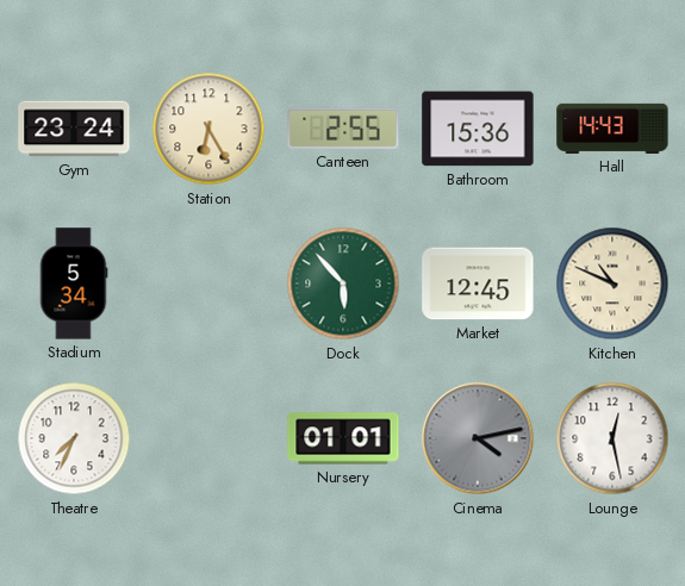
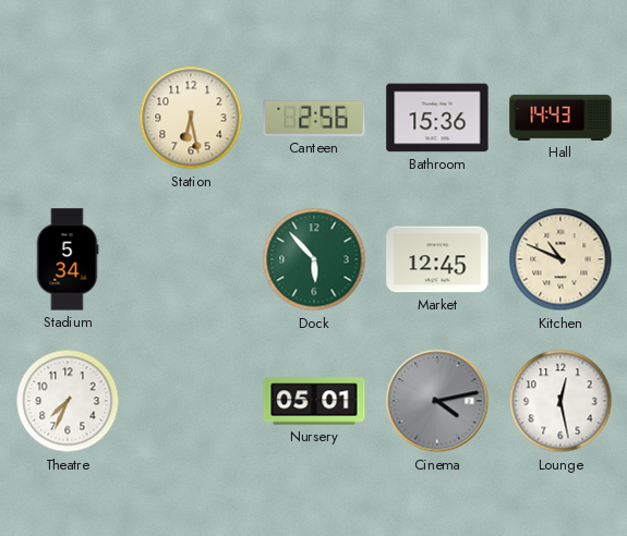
Gym: 23:24 -> none
Station: 6:25 -> 6:28
Canteen: 2:55 -> 2:56
Nursery: 01:01 -> 05:01
